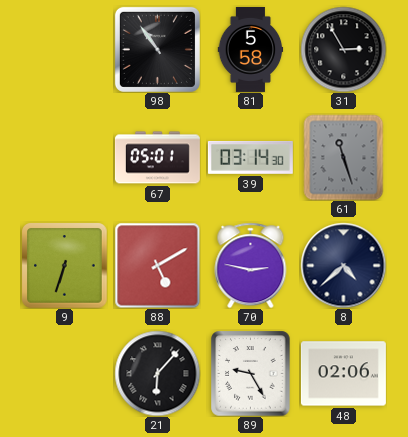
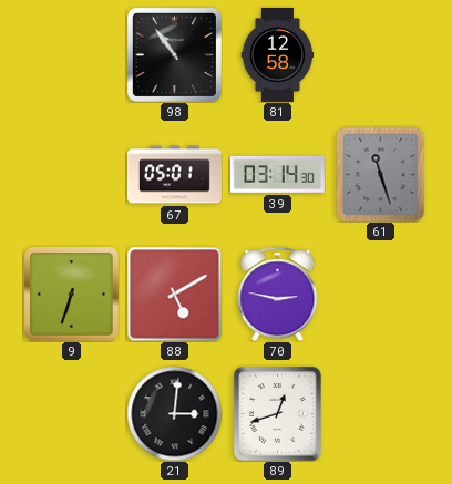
81: 5:58 -> 12:58
31: 2:55 -> none
8: 4:38 -> none
21: 6:07 -> 3:01
89: 9:25 -> 12:42
48: 02:06 -> none
